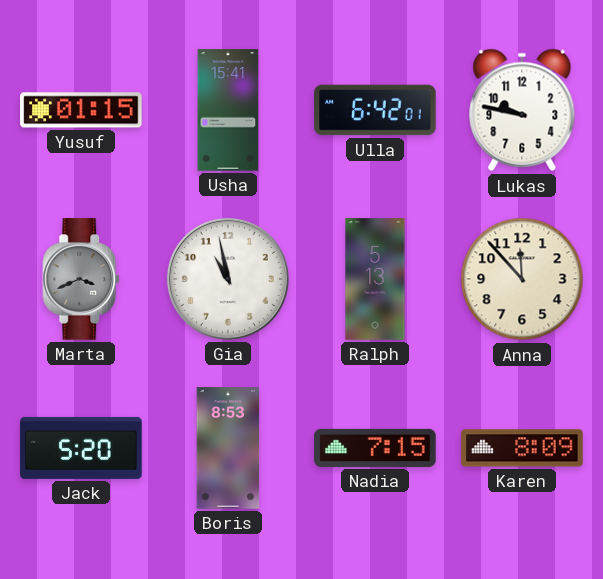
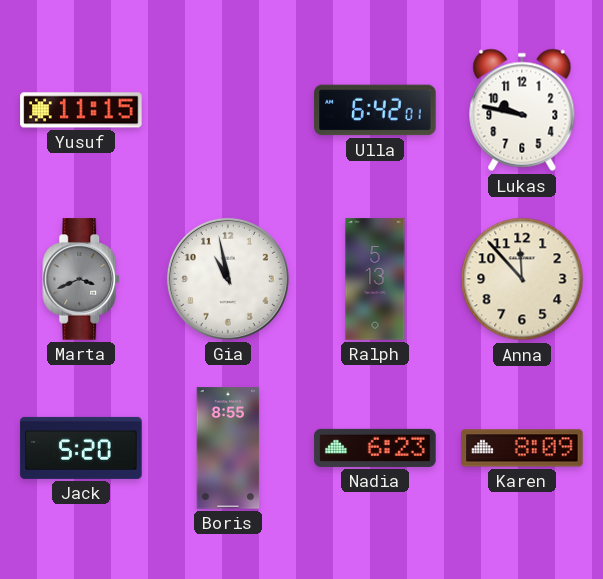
Yusuf: 01:15 -> 11:15
Usha: 15:41 -> none
Boris: 8:53 -> 8:55
Nadia: 7:15 -> 6:23
